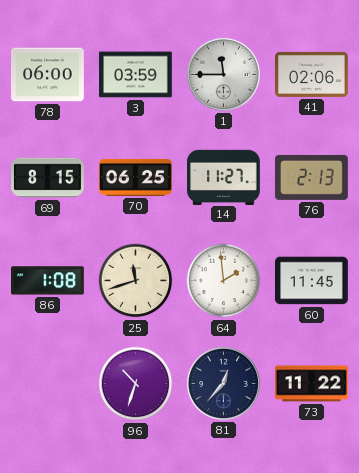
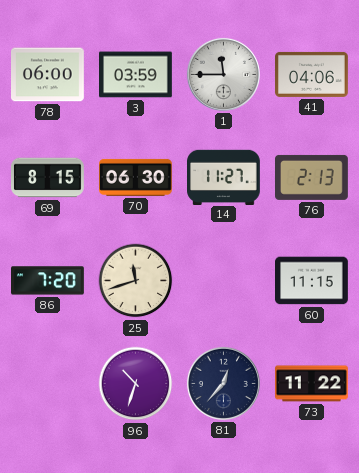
41: 02:06 -> 04:06
70: 06:25 -> 06:30
86: 1:08 -> 7:20
64: 1:59 -> none
60: 11:45 -> 11:15
